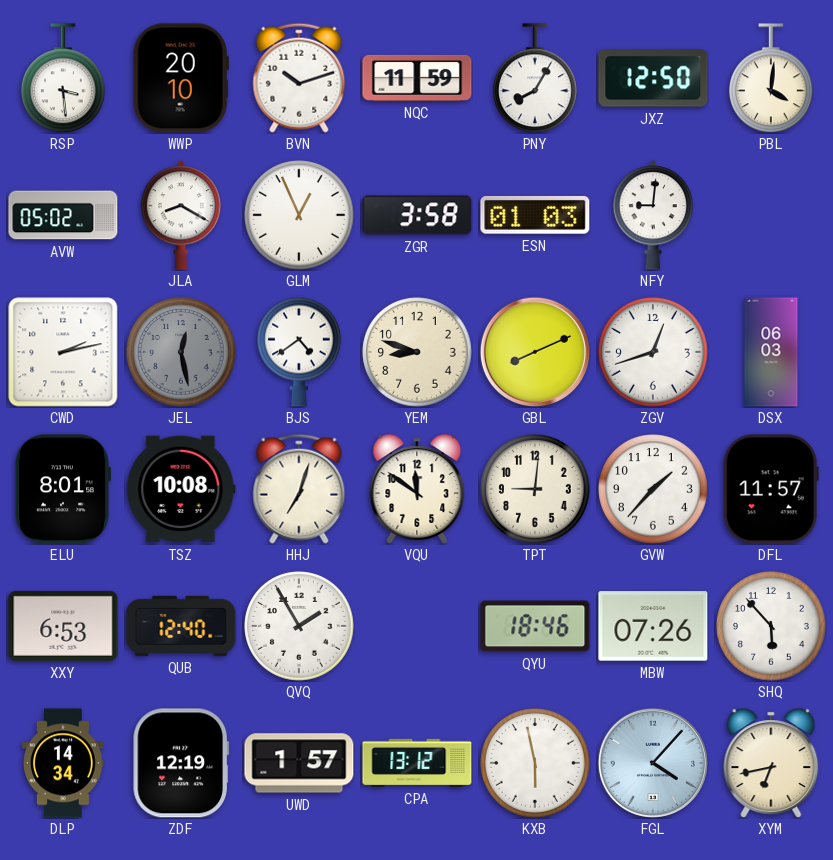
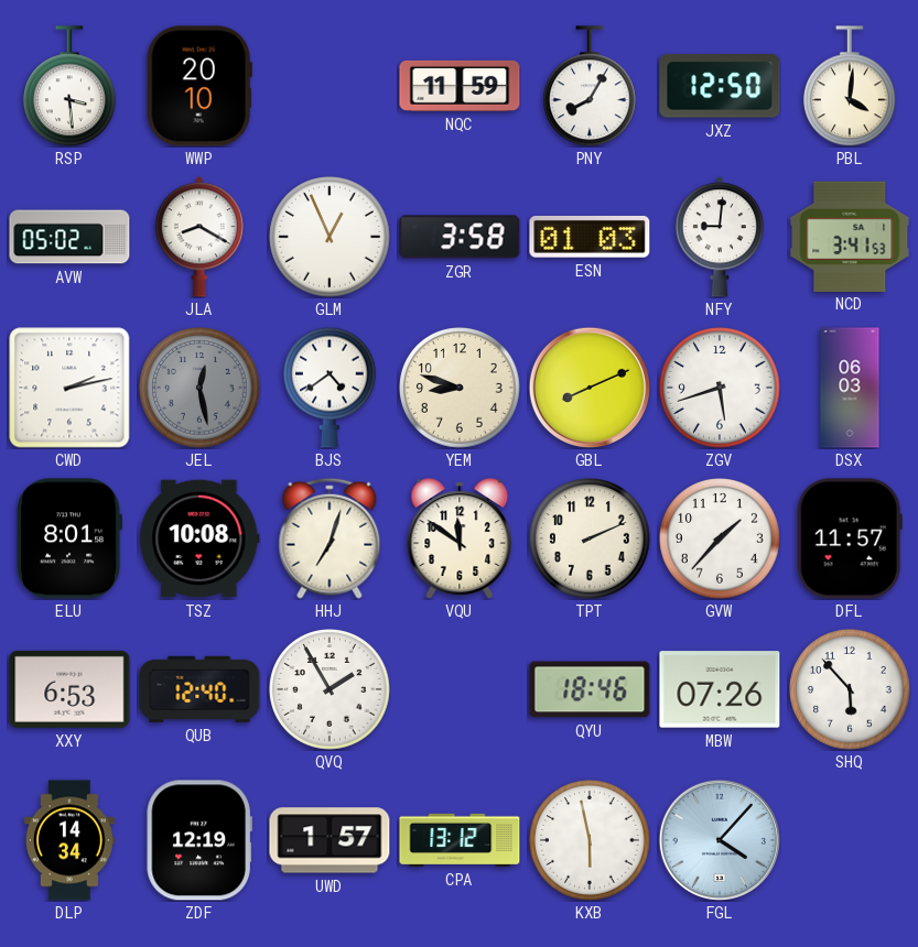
BVN: 10:12 -> none
NCD: none -> 3:41
ZGV: 12:42 -> 5:42
TPT: 9:01 -> 2:11
XYM: 6:43 -> none
